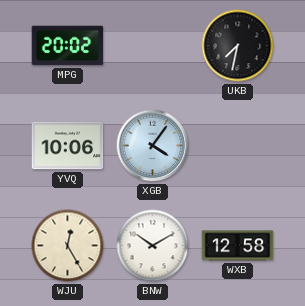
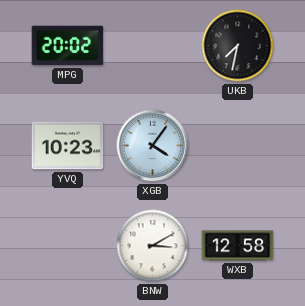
YVQ: 10:06 -> 10:23
WJU: 12:25 -> none
BNW: 10:10 -> 3:10
